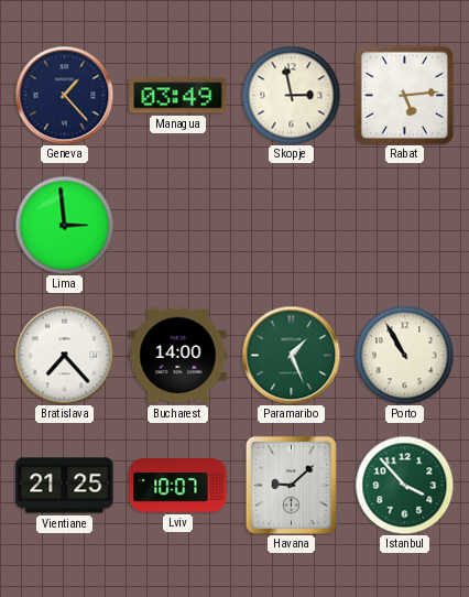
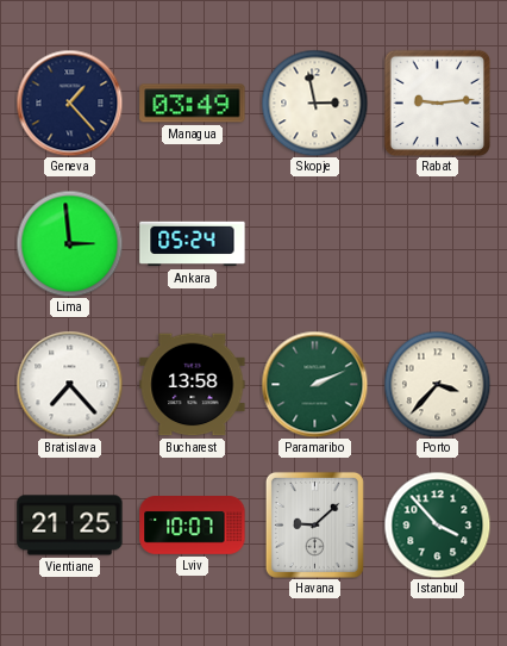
Rabat: 5:14 -> 9:14
Ankara: none -> 05:24
Bucharest: 14:00 -> 13:58
Paramaribo: 1:26 -> 2:11
Porto: 10:55 -> 3:37
